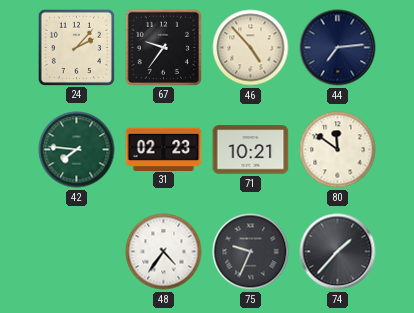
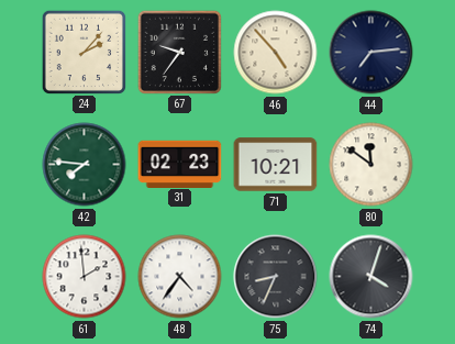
61: none -> 1:59
75: 9:34 -> 8:34
74: 1:37 -> 4:03
